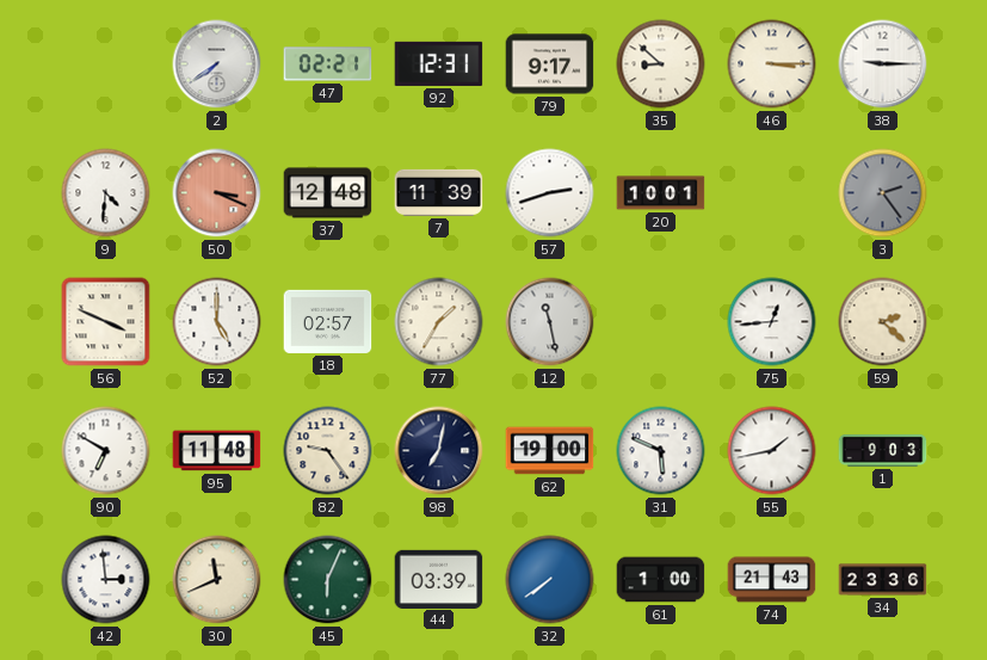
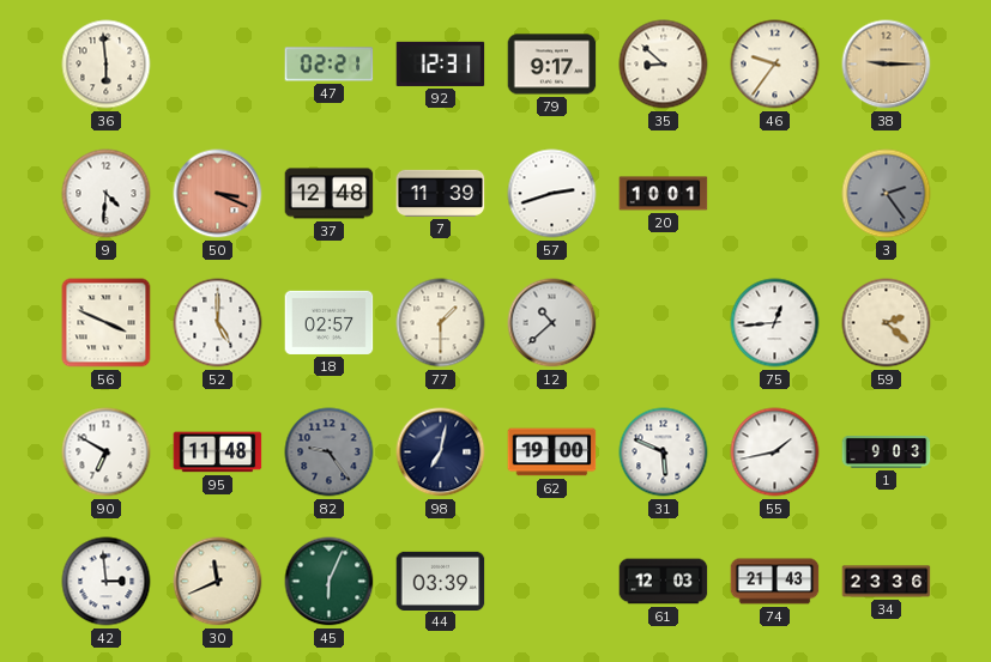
36: none -> 5:59
2: 7:39 -> none
46: 3:15 -> 9:36
38 dial: white -> champagne
77: 1:35 -> 1:30
12: 11:28 -> 10:38
82 dial: cream -> grey
32: 7:39 -> none
61: 1:00 -> 12:03
